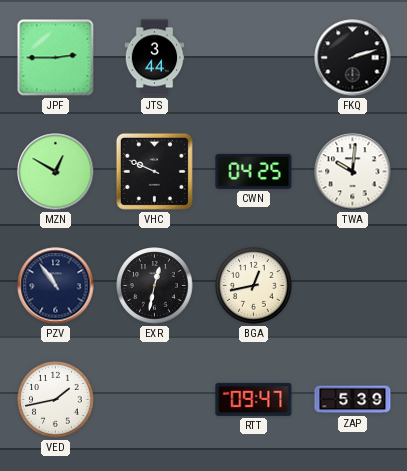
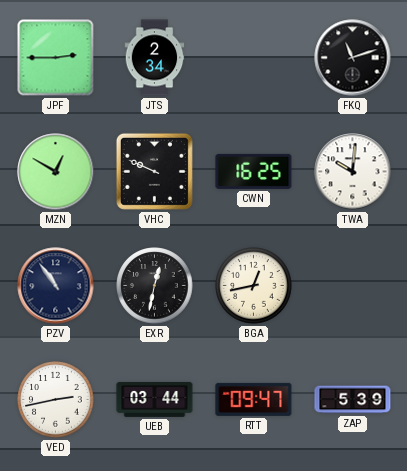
JTS: 3:44 -> 2:34
FKQ: 2:12 -> 11:12
CWN: 04:25 -> 16:25
VED: 1:43 -> 2:43
UEB: none -> 03:44
